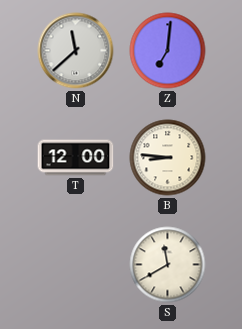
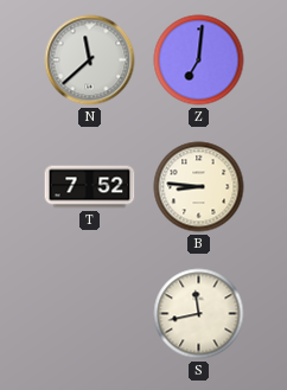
T: 12:00 -> 7:52
S: 11:40 -> 11:43
